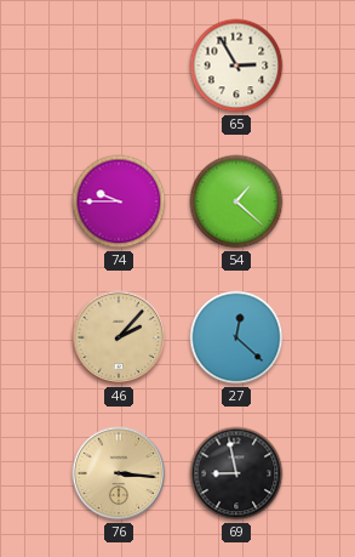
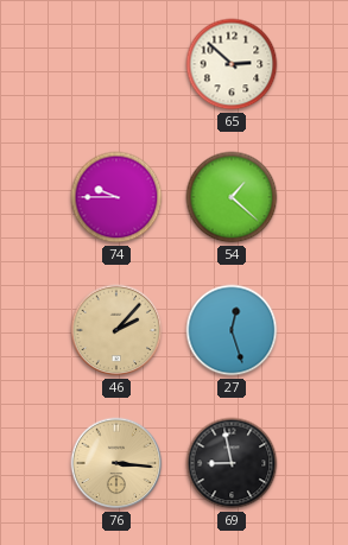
65: 2:55 -> 2:52
27: 12:22 -> 12:27
